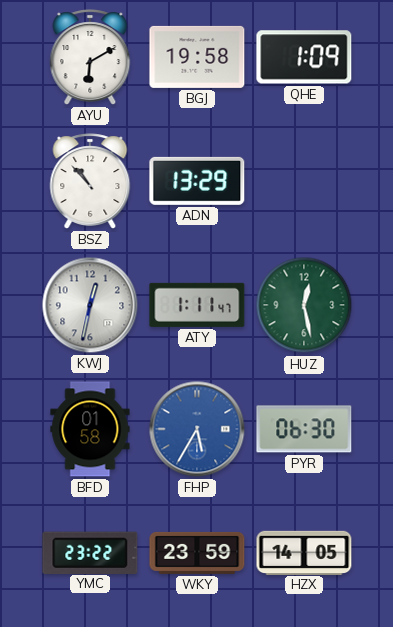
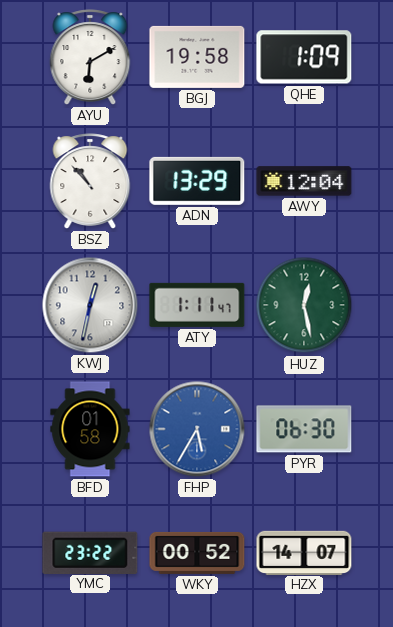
AWY: none -> 12:04
WKY: 23:59 -> 00:52
HZX: 14:05 -> 14:07
